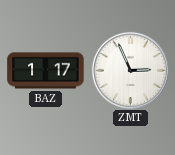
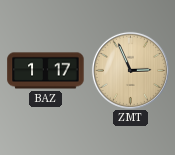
ZMT dial: white -> champagne
